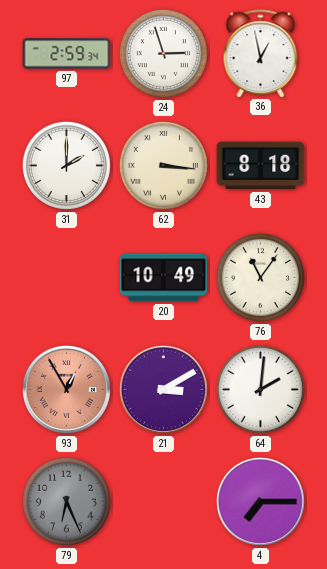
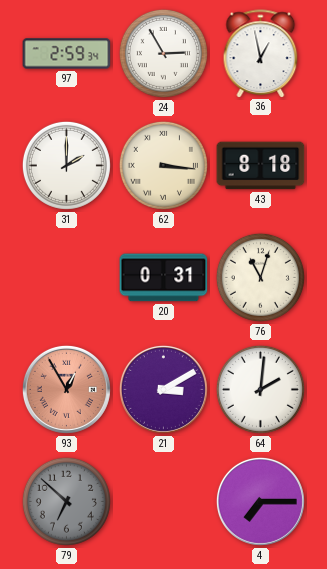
24: 2:57 -> 2:55
20: 10:49 -> 0:31
76: 11:06 -> 11:03
79: 6:26 -> 6:52
